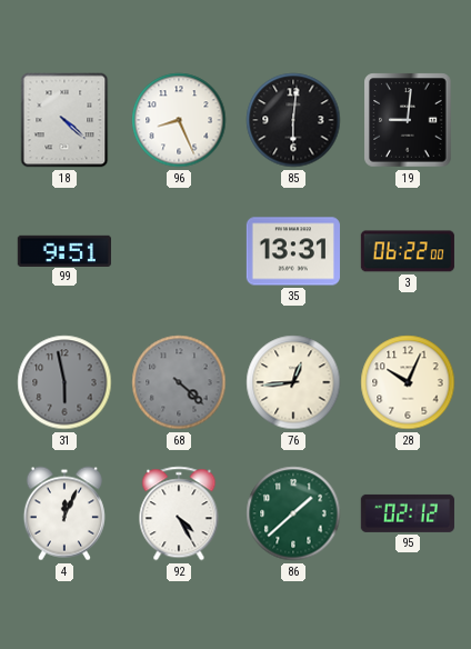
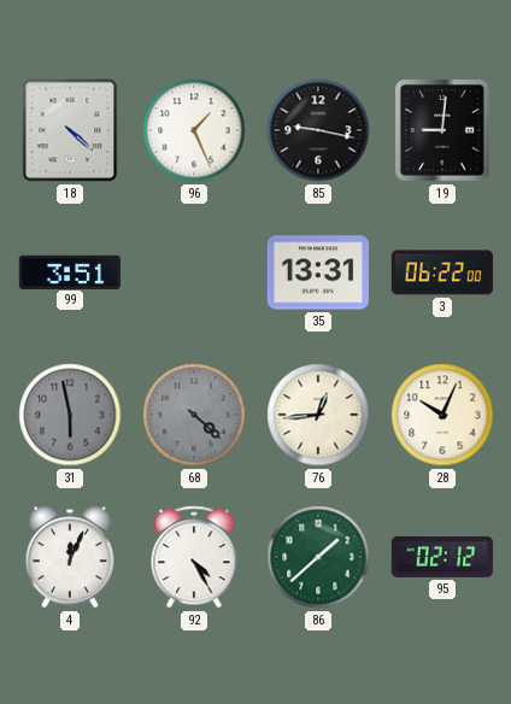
96: 8:26 -> 1:26
85: 6:01 -> 9:17
99: 9:51 -> 3:51
